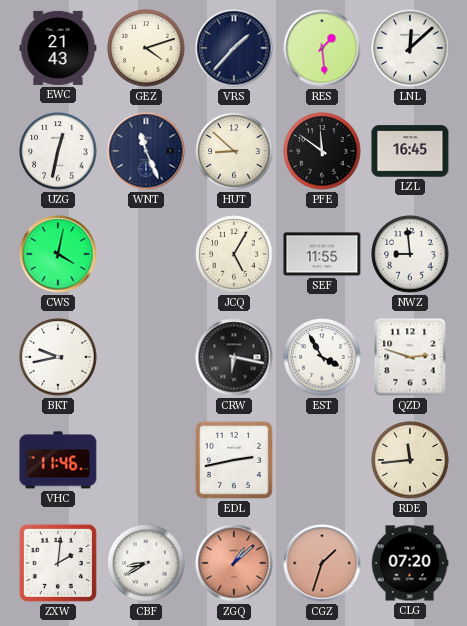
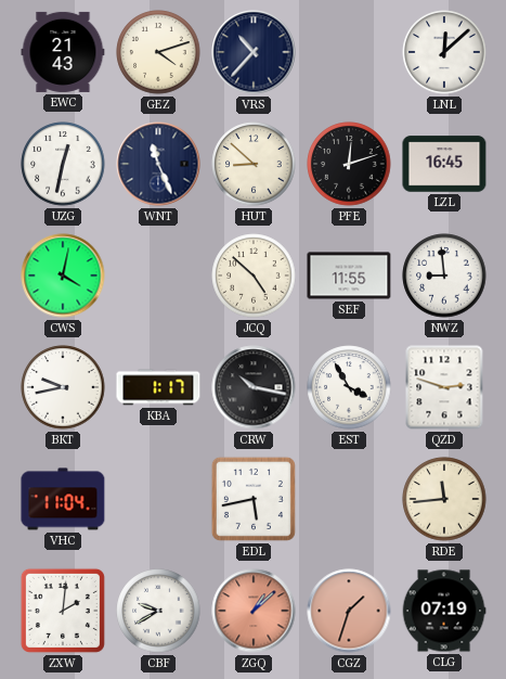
VRS: 1:37 -> 10:37
RES: 1:29 -> none
PFE: 11:51 -> 12:12
JCQ: 5:05 -> 4:52
KBA: none -> 1:17
CRW: 6:17 -> 10:17
VHC: 11:46 -> 11:04
EDL: 2:43 -> 5:43
CBF: 8:40 -> 9:40
CLG: 07:20 -> 07:19
